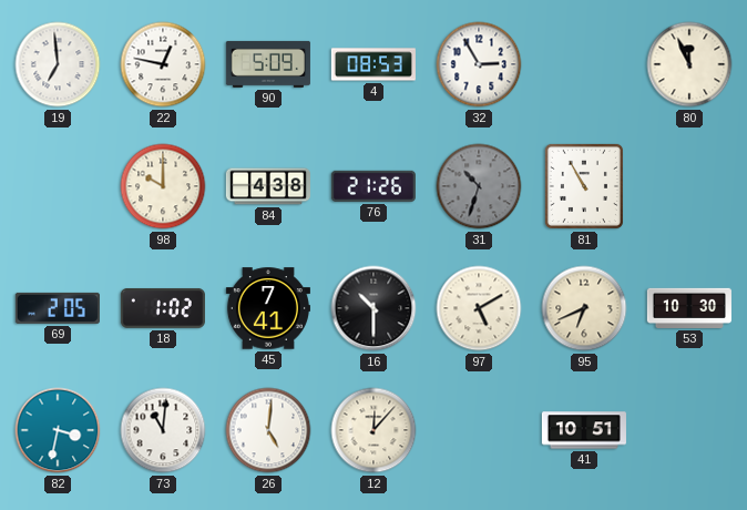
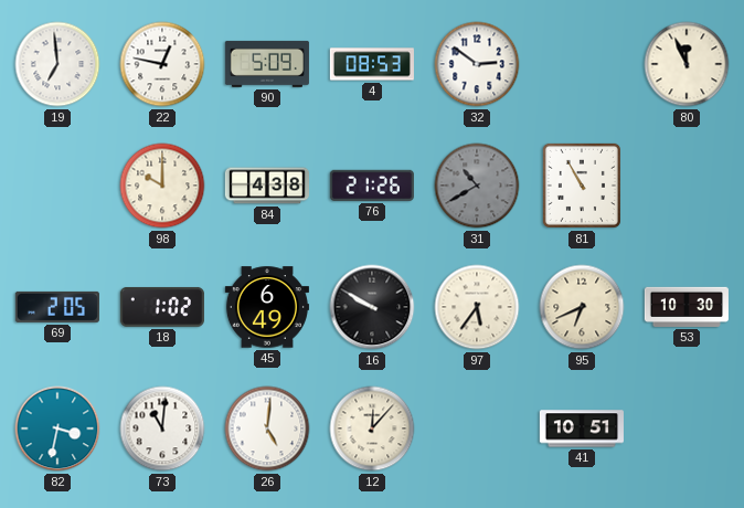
32: 2:55 -> 2:51
31: 10:33 -> 10:40
45: 7:41 -> 6:49
16: 10:30 -> 9:50
97: 5:10 -> 5:36
